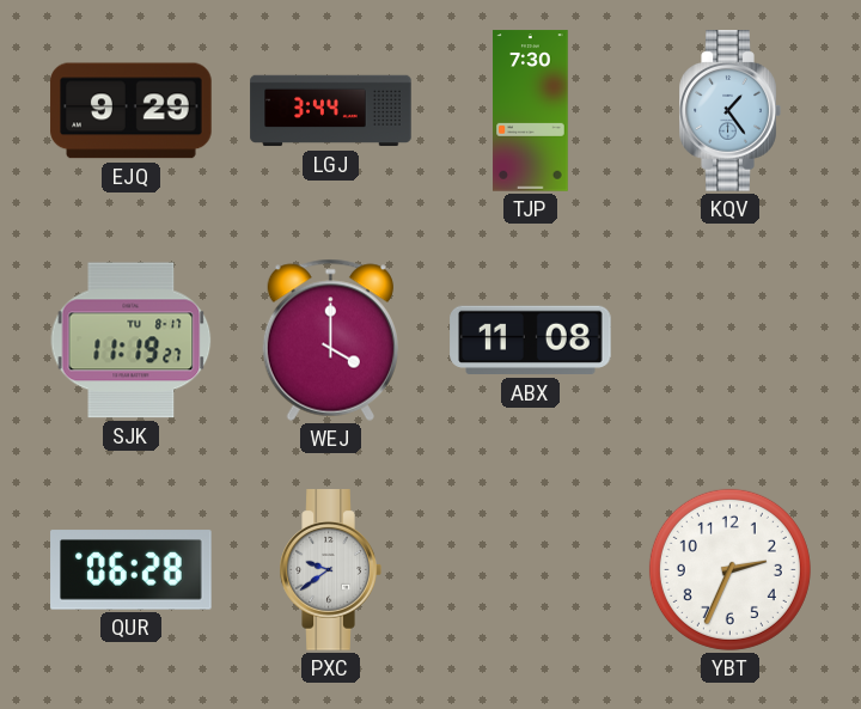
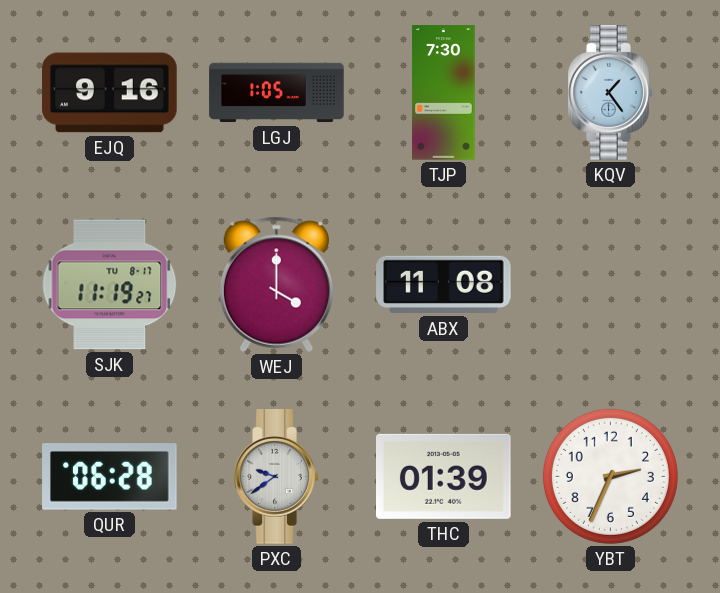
EJQ: 9:29 -> 9:16
LGJ: 3:44 -> 1:05
THC: none -> 01:39
